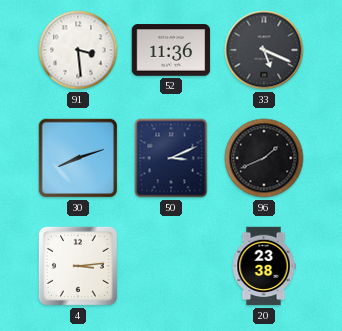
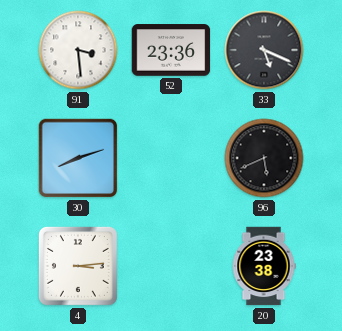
52: 11:36 -> 23:36
50: 3:11 -> none
96: 1:41 -> 5:41
